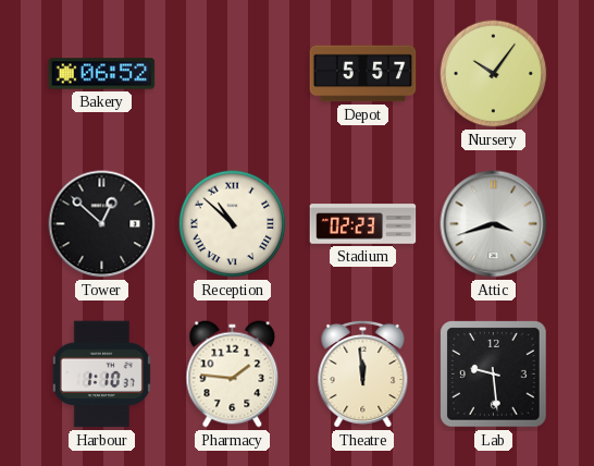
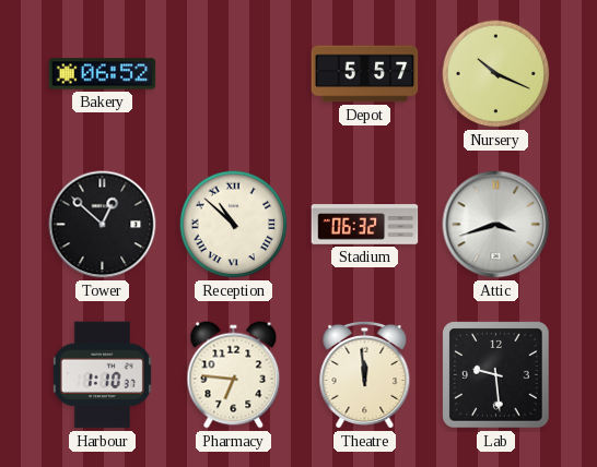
Nursery: 10:06 -> 10:19
Stadium: 02:23 -> 06:32
Pharmacy: 1:46 -> 6:46
